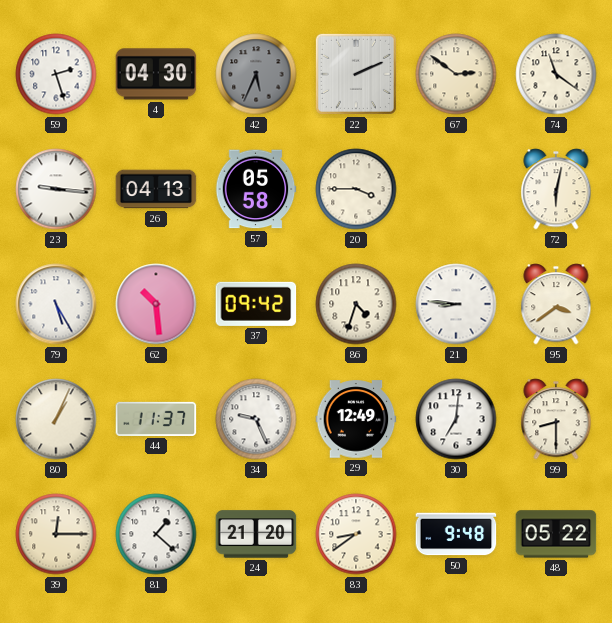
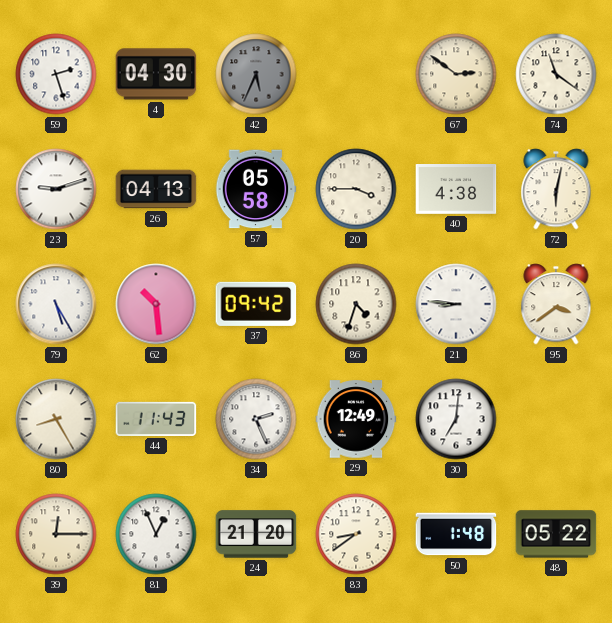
22: 2:11 -> none
23: 9:16 -> 9:12
40: none -> 4:38
80: 1:04 -> 8:25
44: 11:37 -> 11:43
34: 9:26 -> 2:26
99: 8:30 -> none
81: 1:22 -> 12:56
50: 9:48 -> 1:48
